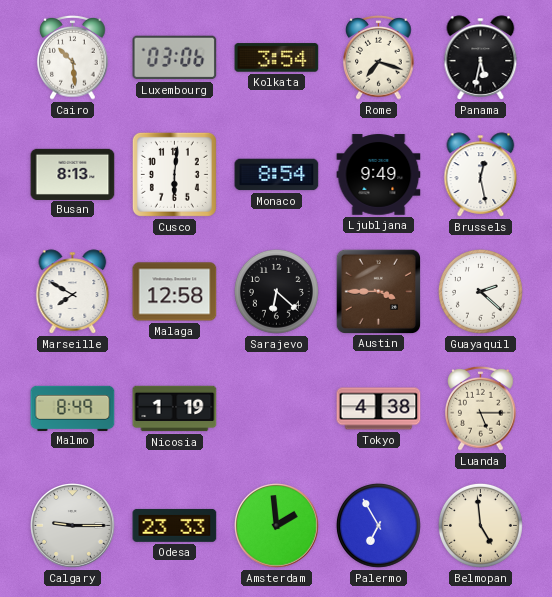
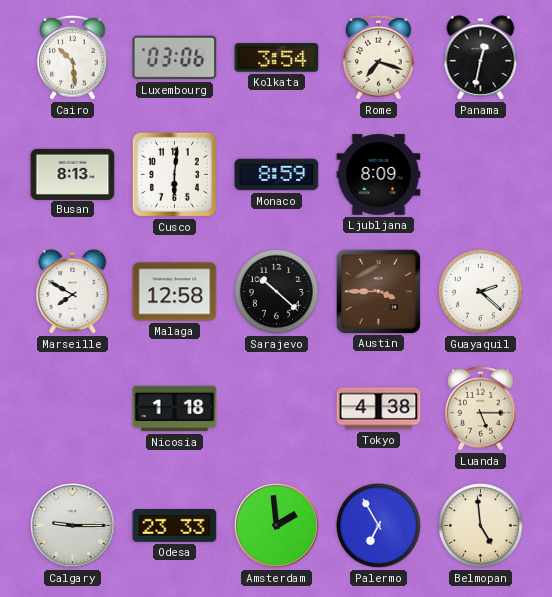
Panama: 5:32 -> 12:32
Monaco: 8:54 -> 8:59
Ljubljana: 9:49 -> 8:09
Brussels: 12:28 -> none
Sarajevo: 6:22 -> 10:22
Malmo: 8:49 -> none
Nicosia: 1:19 -> 1:18
